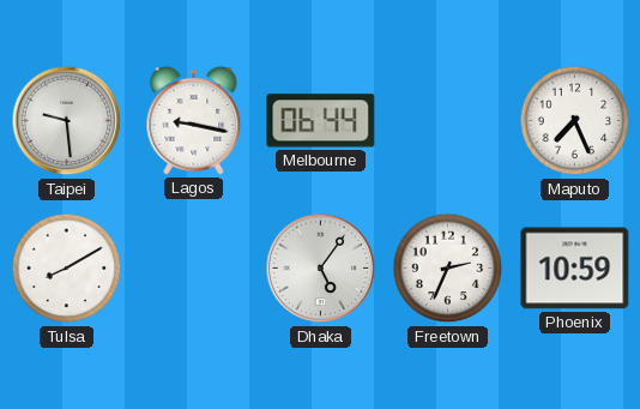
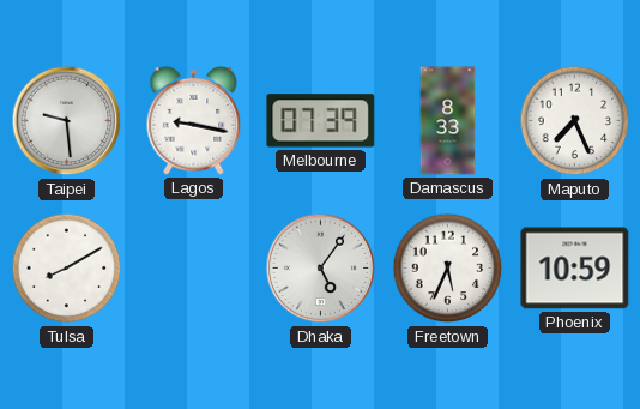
Melbourne: 06:44 -> 07:39
Damascus: none -> 8:33
Freetown: 2:34 -> 5:34
